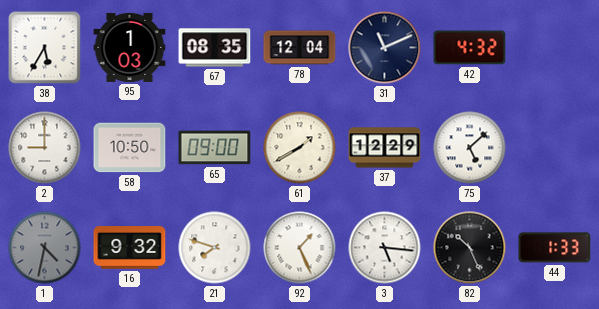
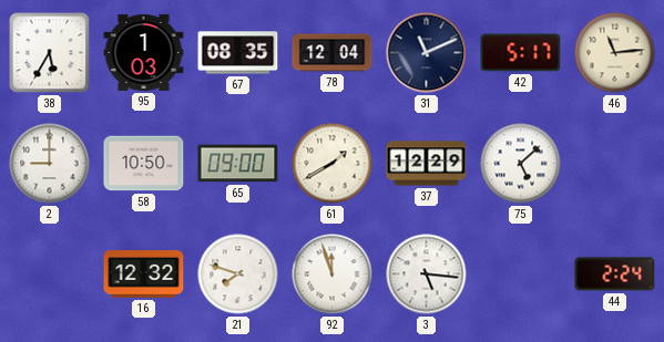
42: 4:32 -> 5:17
46: none -> 11:14
1: 4:32 -> none
16: 9:32 -> 12:32
92: 1:26 -> 11:57
82: 10:26 -> none
44: 1:33 -> 2:24
